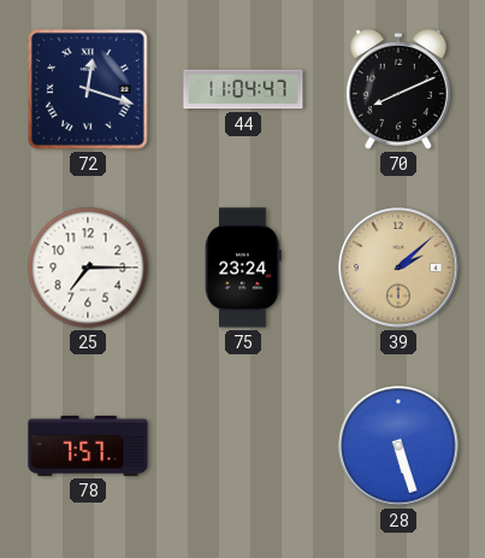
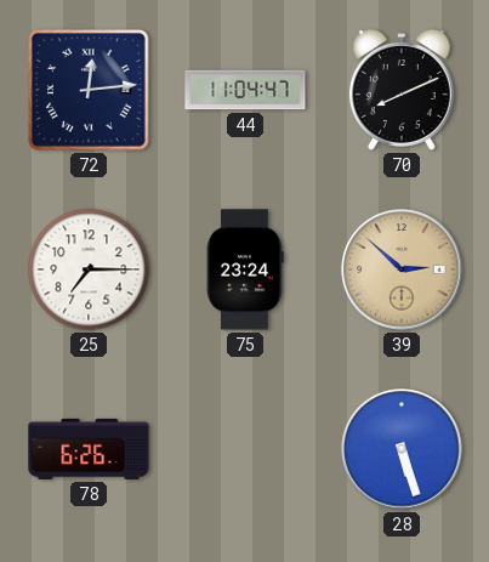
72: 12:18 -> 12:14
39: 2:08 -> 2:52
78: 7:57 -> 6:26
